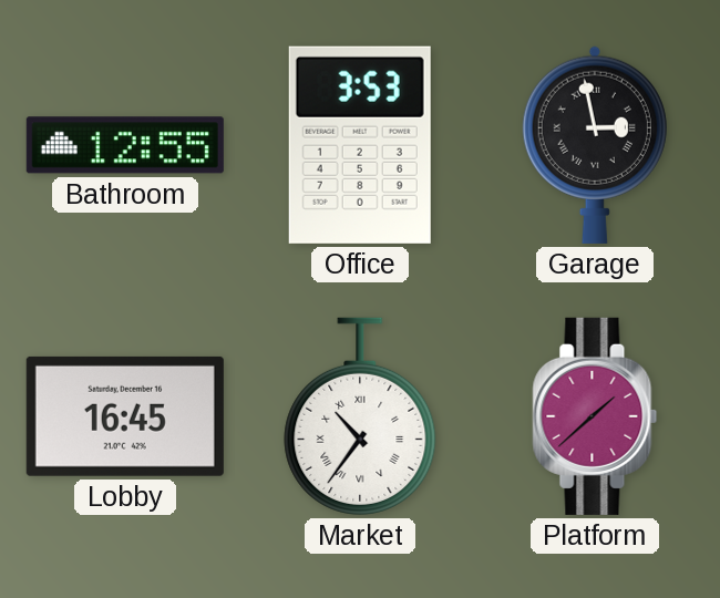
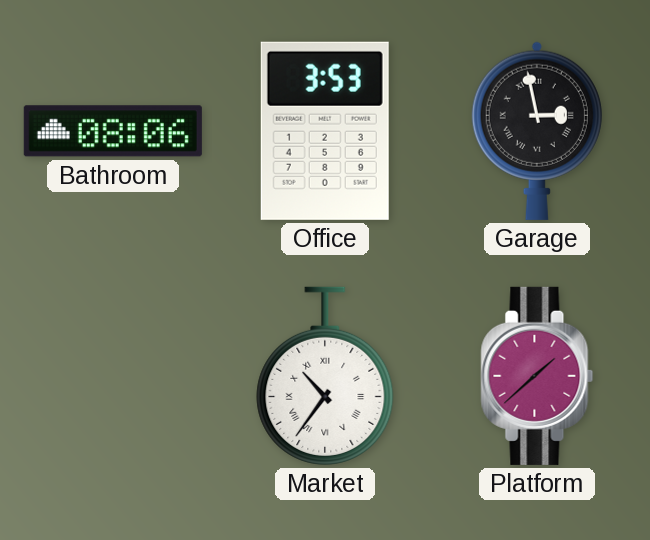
Bathroom: 12:55 -> 08:06
Lobby: 16:45 -> none
